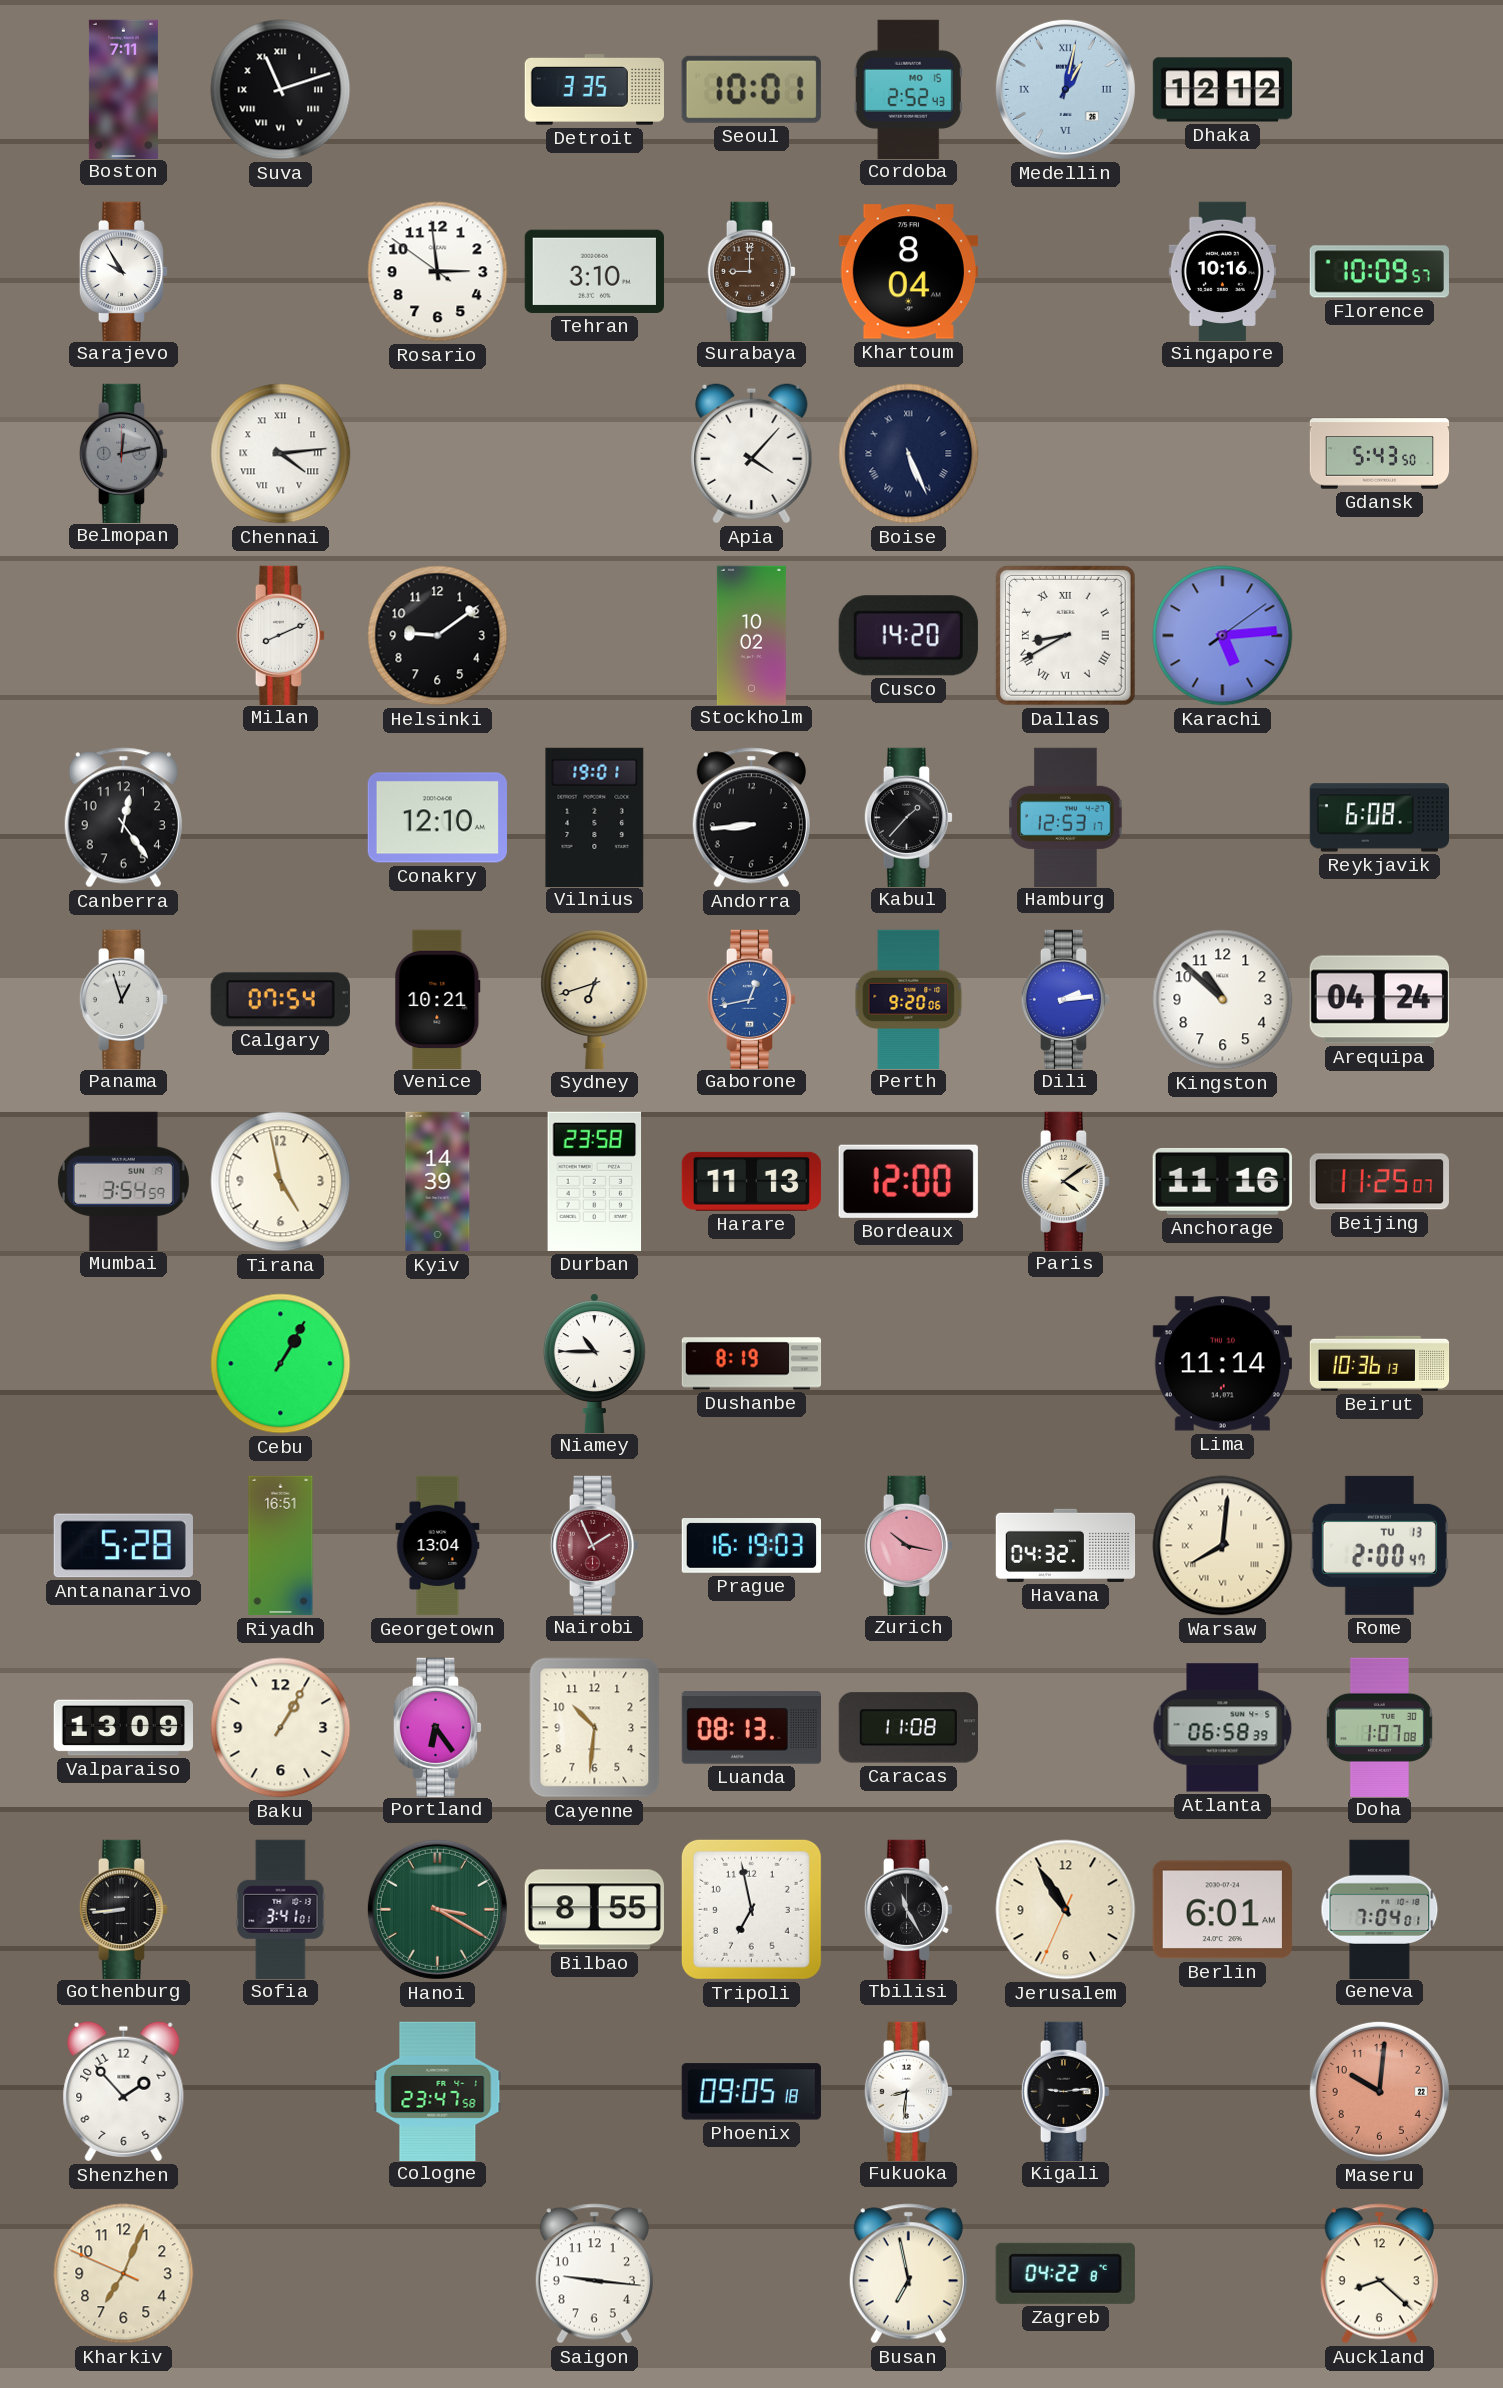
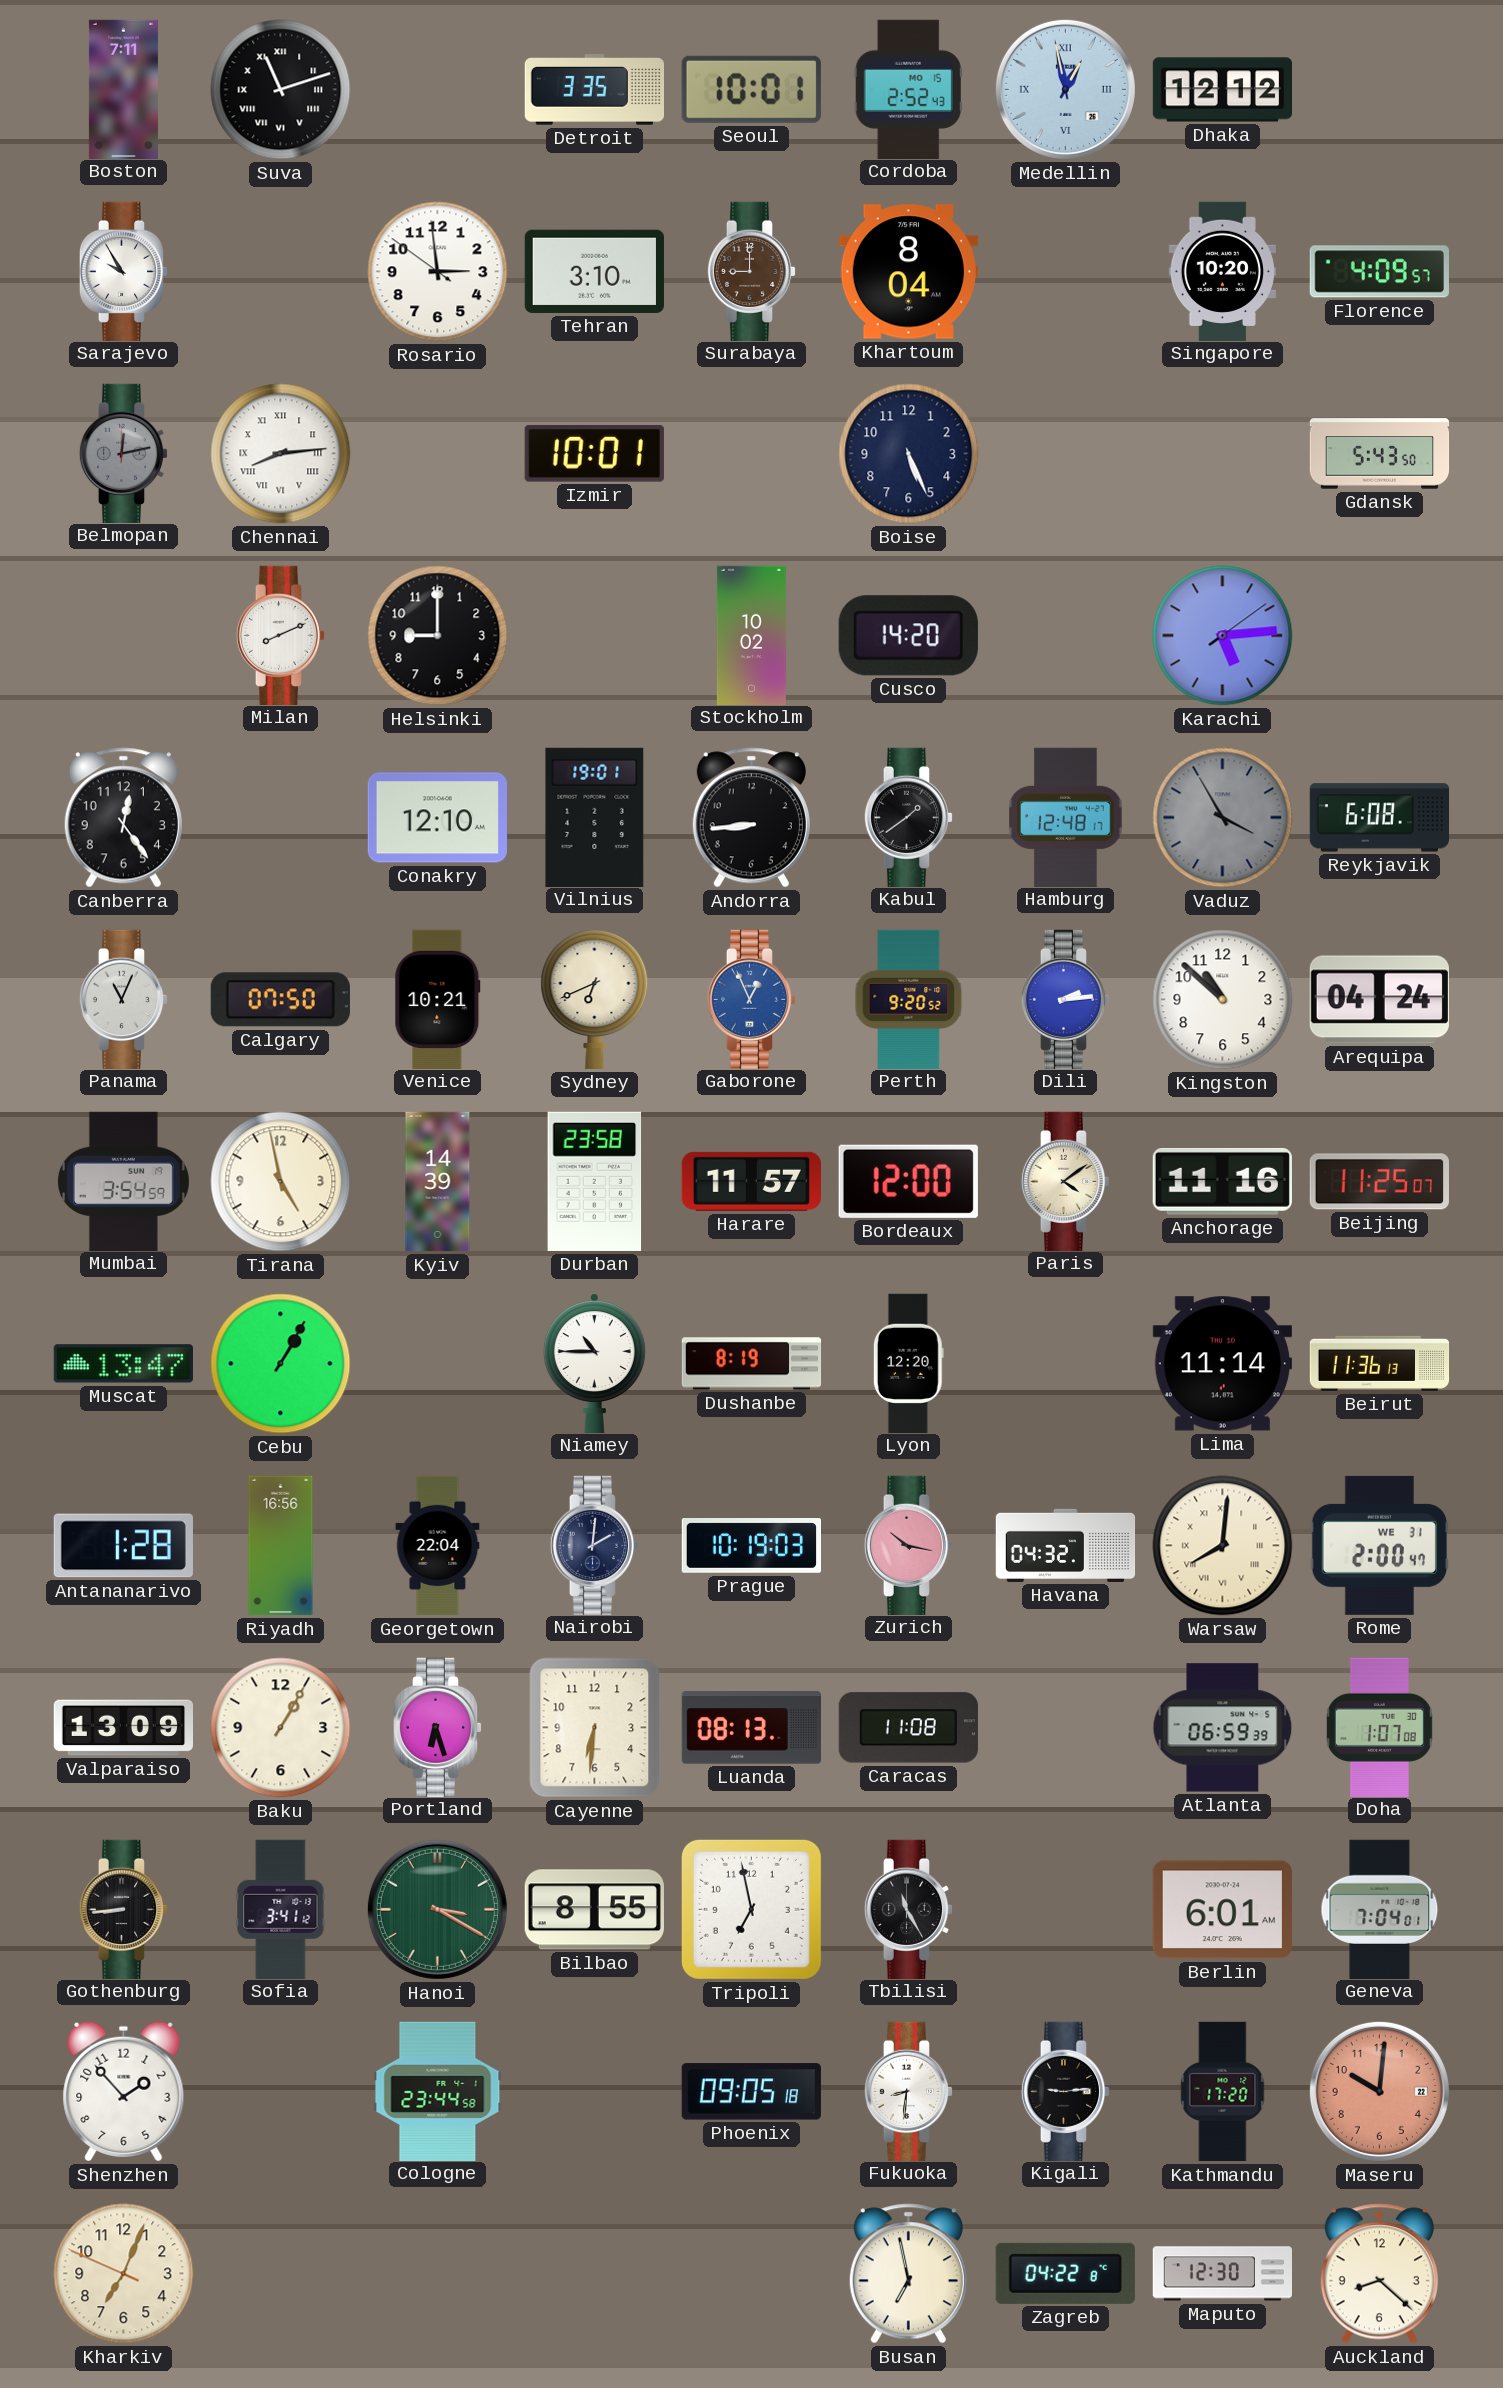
Medellin: 1:02 -> 12:58
Singapore: 10:16 -> 10:20
Florence: 10:09 -> 4:09
Chennai: 4:14 -> 8:14
Izmir: none -> 10:01
Apia: 4:07 -> none
Boise numerals: Roman -> Arabic
Helsinki: 9:09 -> 9:00
Dallas: 8:40 -> none
Kabul: 1:37 -> 1:39
Hamburg: 12:53 -> 12:48
Vaduz: none -> 3:55
Panama: 12:57 -> 11:04
Calgary: 07:54 -> 07:50
Sydney: 6:42 -> 6:41
Gaborone: 12:43 -> 12:56
Perth: 9:20:06 -> 9:20:52
Harare: 11:13 -> 11:57
Muscat: none -> 13:47
Lyon: none -> 12:20
Beirut: 10:36 -> 11:36
Antananarivo: 5:28 -> 1:28
Riyadh: 16:51 -> 16:56
Georgetown: 13:04 -> 22:04
Nairobi: 1:56 -> 2:01
Nairobi dial: burgundy -> navy
Prague: 16:19 -> 10:19
Rome date: TU 13 -> WE 31
Portland: 6:24 -> 6:27
Cayenne: 10:31 -> 6:31
Atlanta: 06:58 -> 06:59
Sofia: 3:41:01 -> 3:41:12
Jerusalem: 10:54 -> none
Cologne: 23:47 -> 23:44
Kathmandu: none -> 17:20
Saigon: 9:16 -> none
Maputo: none -> 12:30
